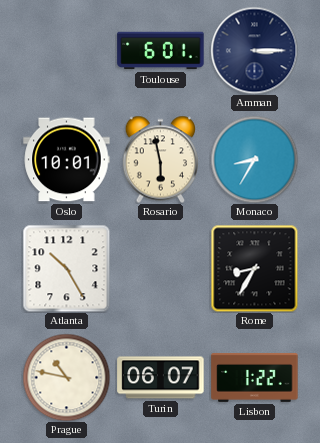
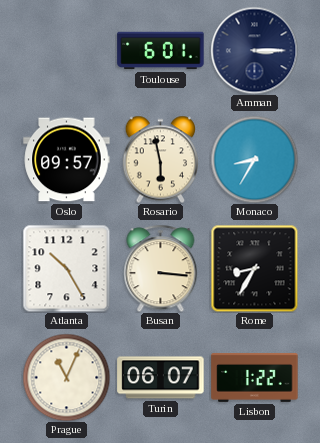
Oslo: 10:01 -> 09:57
Busan: none -> 3:16
Prague: 10:47 -> 11:04
